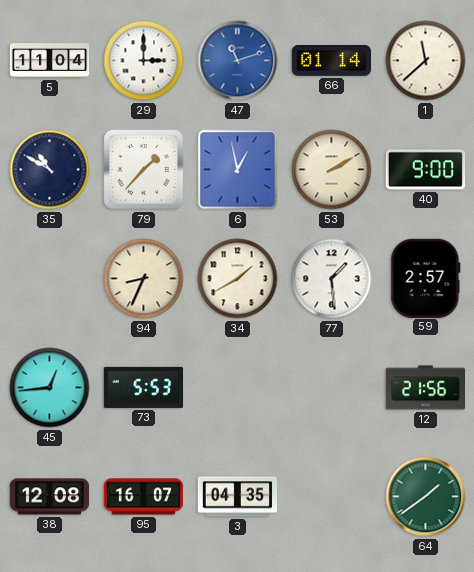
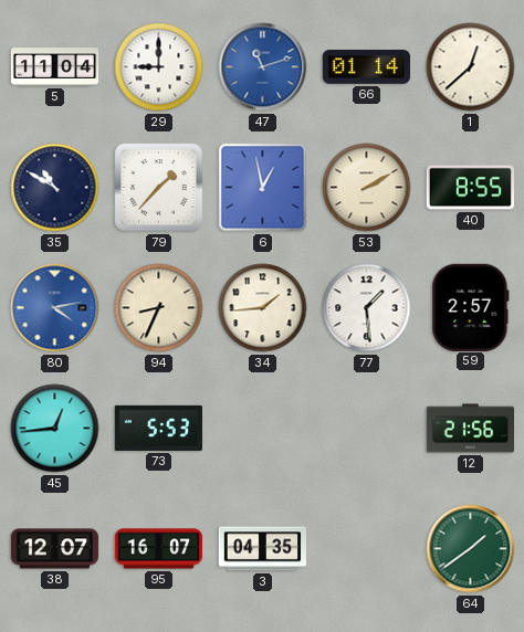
29: 3:00 -> 9:00
1: 11:38 -> 12:38
40: 9:00 -> 8:55
80: none -> 4:13
34: 1:40 -> 1:44
38: 12:08 -> 12:07
